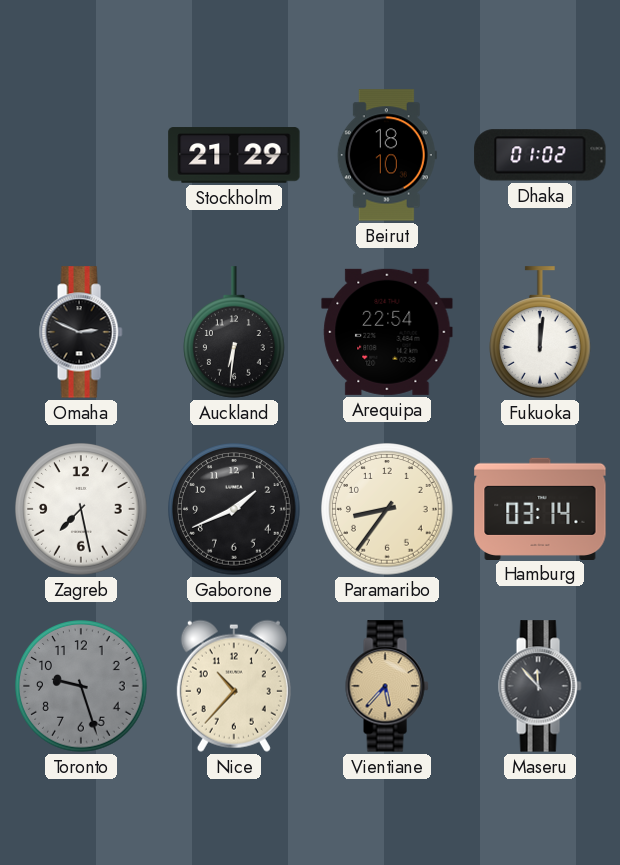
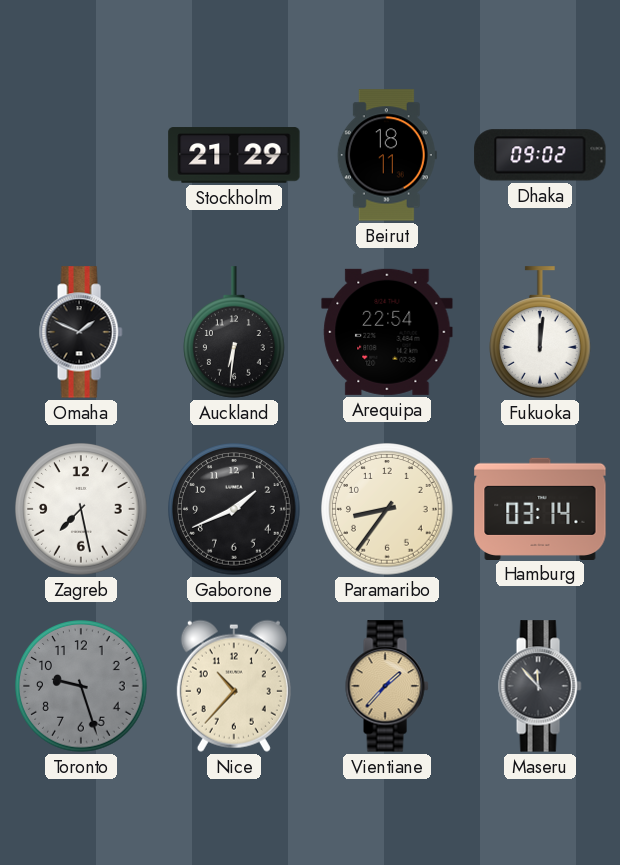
Beirut: 18:10 -> 18:11
Dhaka: 01:02 -> 09:02
Omaha: 2:49 -> 1:49
Vientiane: 5:37 -> 1:37
